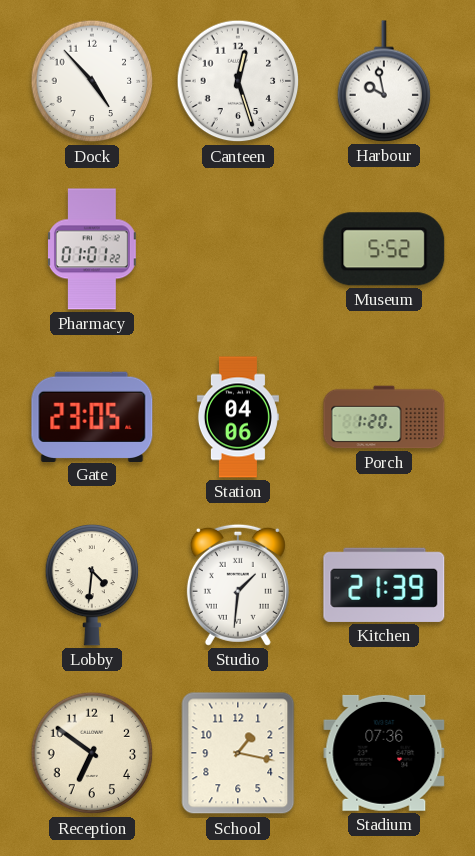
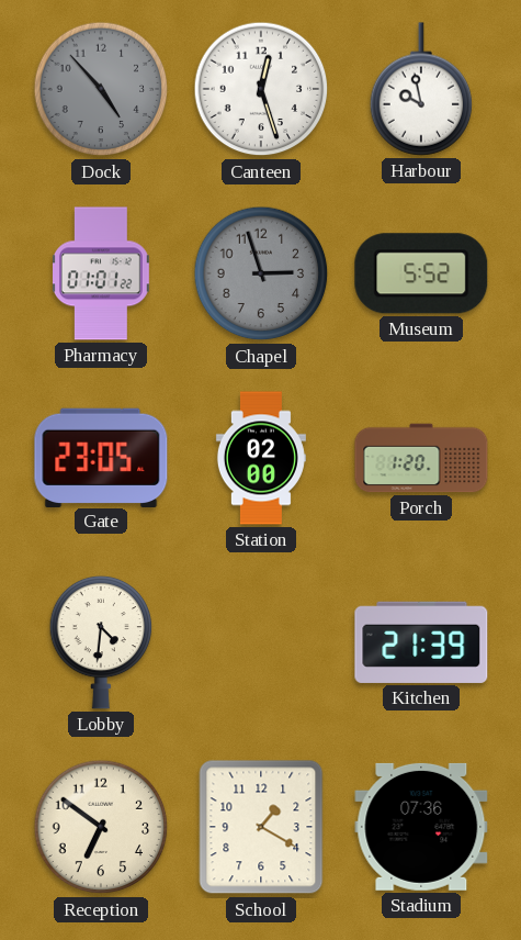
Dock dial: white -> grey
Chapel: none -> 2:57
Station: 04:06 -> 02:00
Studio: 1:31 -> none
School: 1:17 -> 1:20
